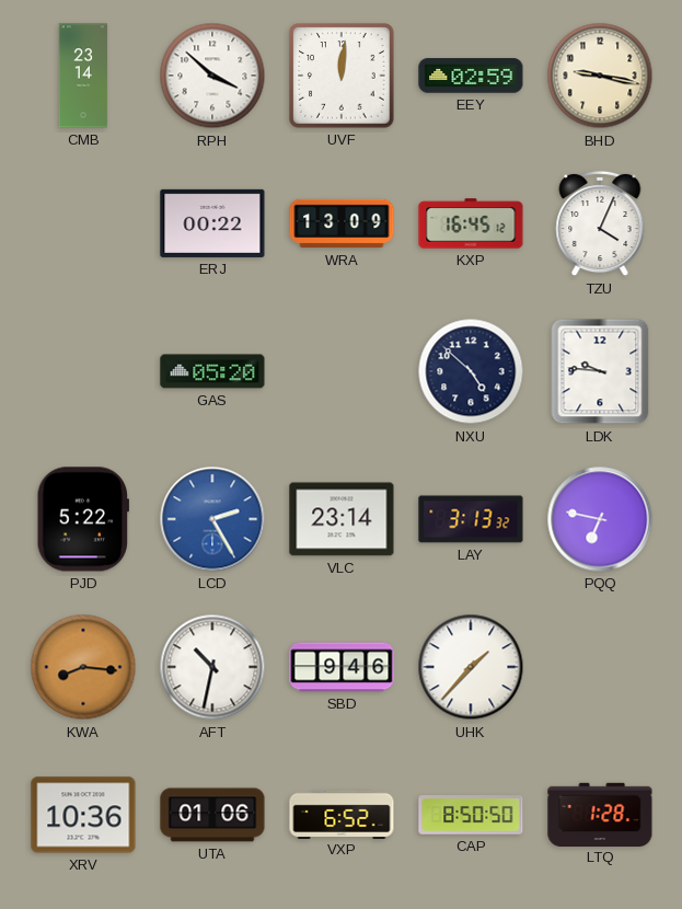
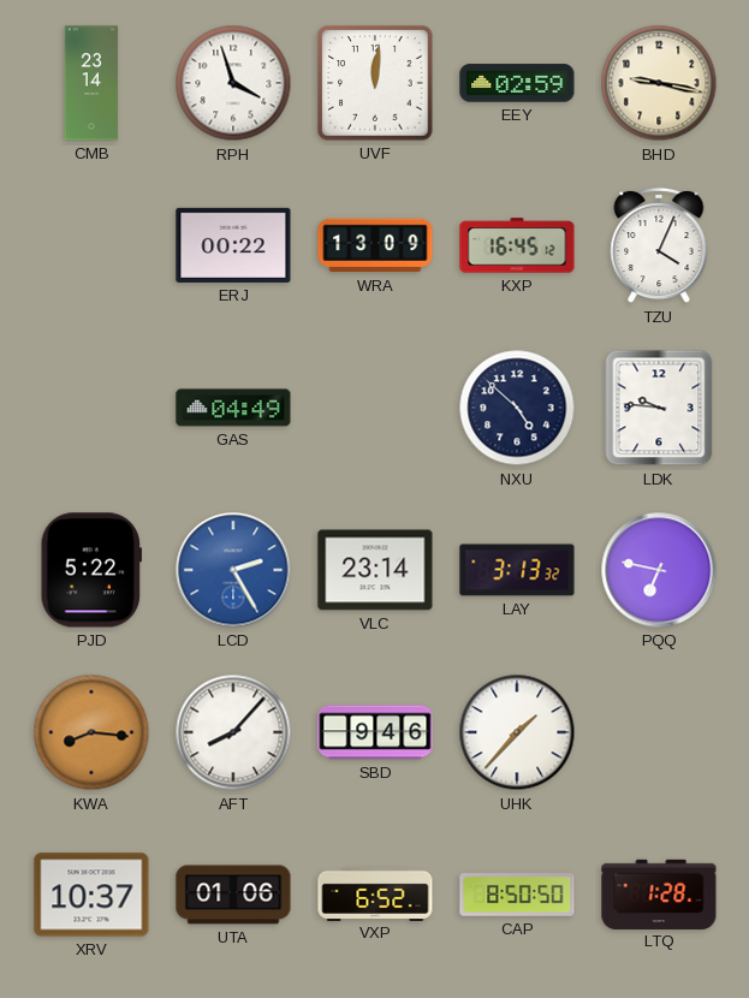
RPH: 3:52 -> 3:57
GAS: 05:20 -> 04:49
AFT: 10:32 -> 8:07
XRV: 10:36 -> 10:37
